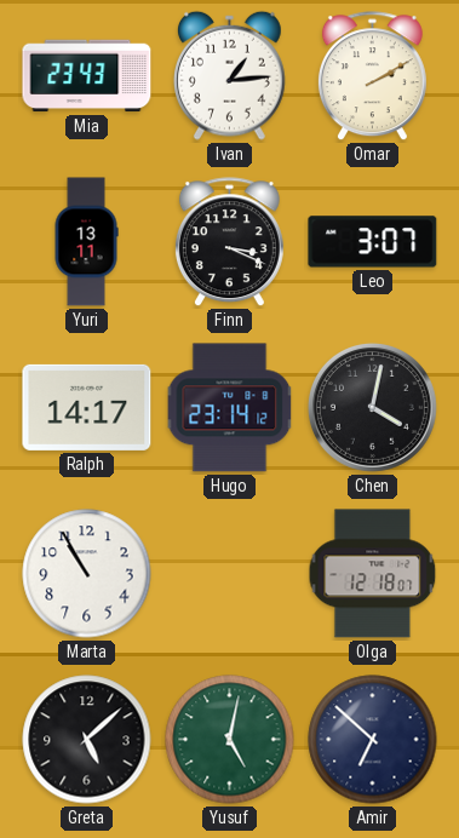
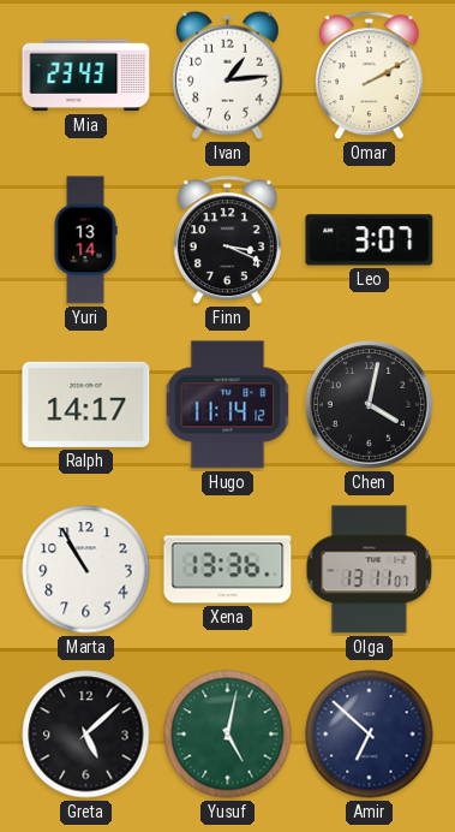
Yuri: 13:11 -> 13:14
Hugo: 23:14 -> 11:14
Xena: none -> 13:36
Olga: 12:18 -> 13:11
